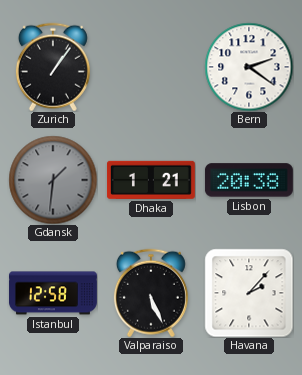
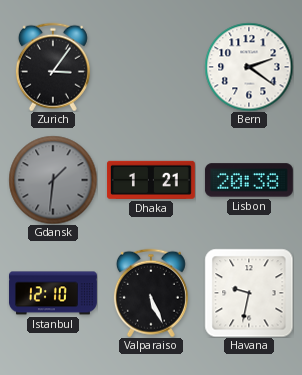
Zurich: 1:06 -> 3:06
Istanbul: 12:58 -> 12:10
Havana: 2:07 -> 9:32
